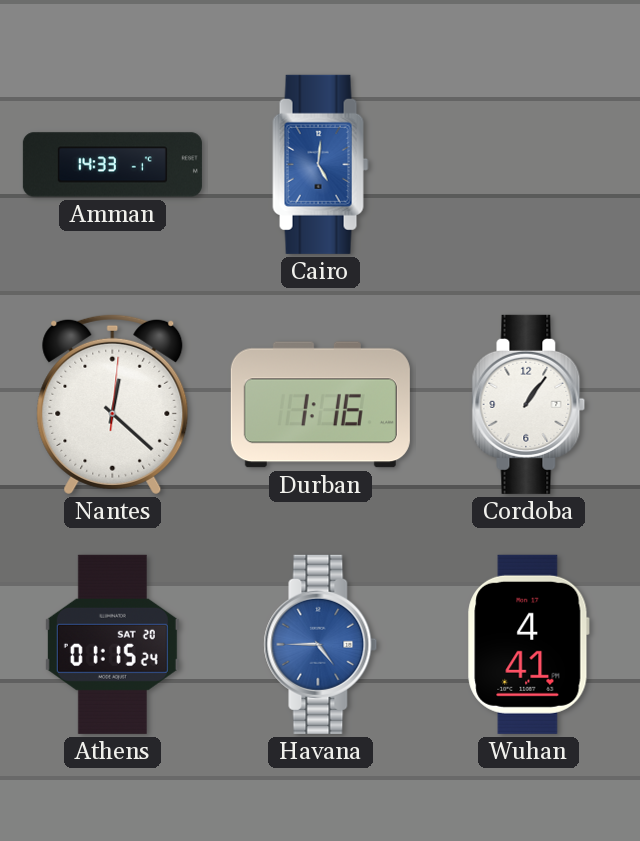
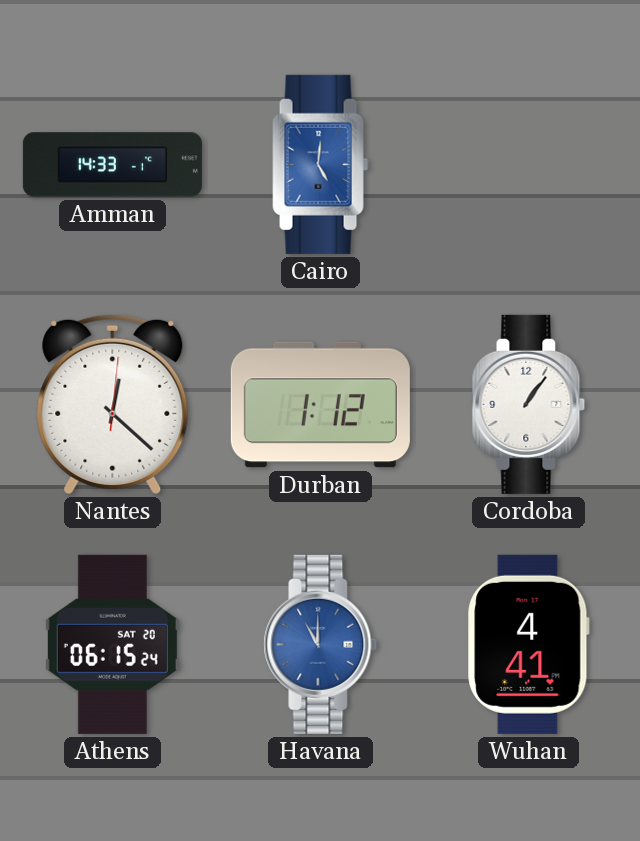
Durban: 1:16 -> 1:12
Athens: 01:15 -> 06:15
Havana: 4:45 -> 11:00
